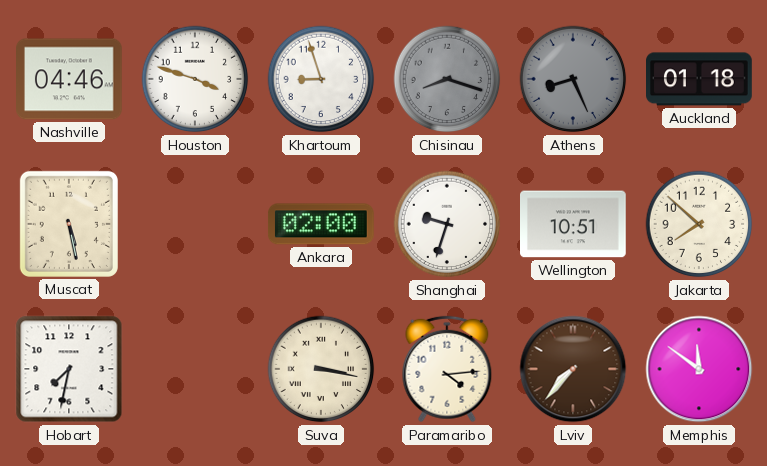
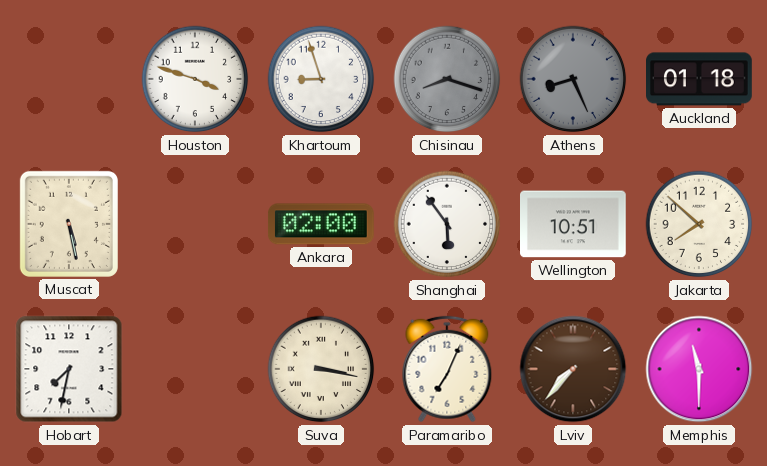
Nashville: 04:46 -> none
Shanghai: 9:33 -> 5:54
Paramaribo: 4:14 -> 7:04
Memphis: 11:51 -> 11:30
